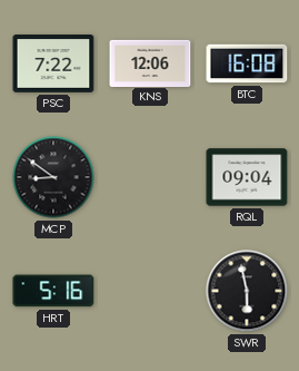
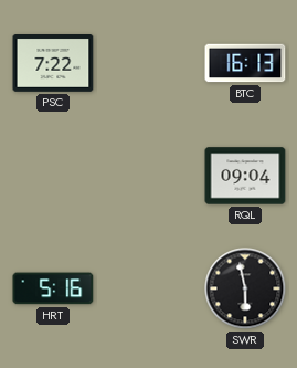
KNS: 12:06 -> none
BTC: 16:08 -> 16:13
MCP: 8:51 -> none
